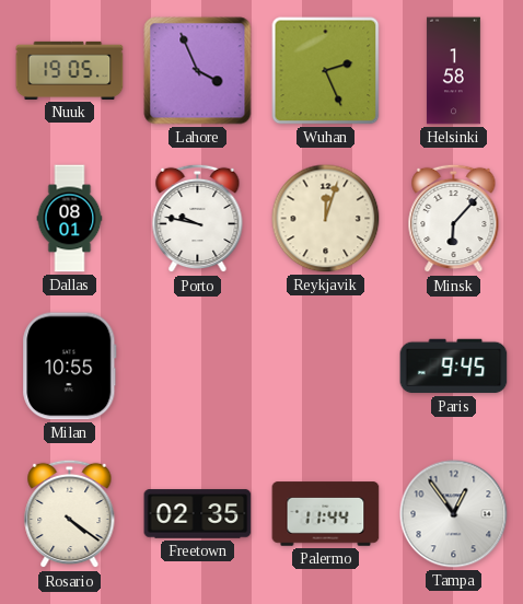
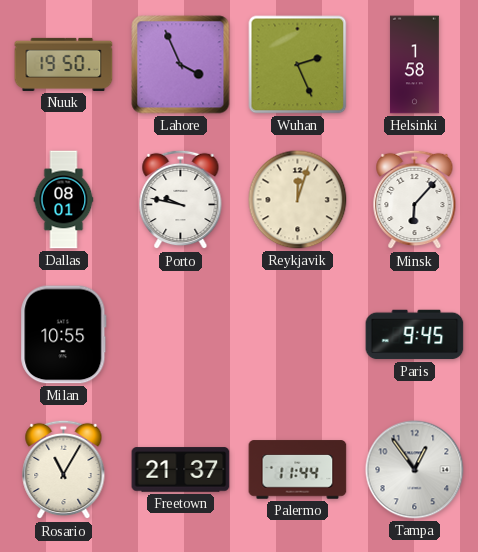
Nuuk: 19:05 -> 19:50
Rosario: 4:21 -> 11:05
Freetown: 02:35 -> 21:37
